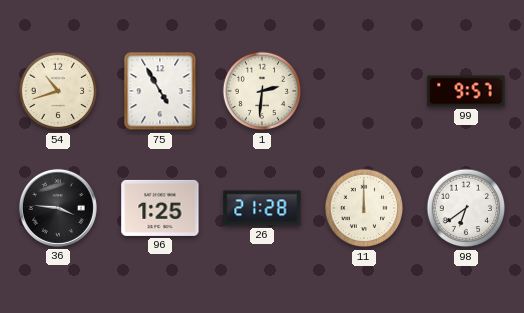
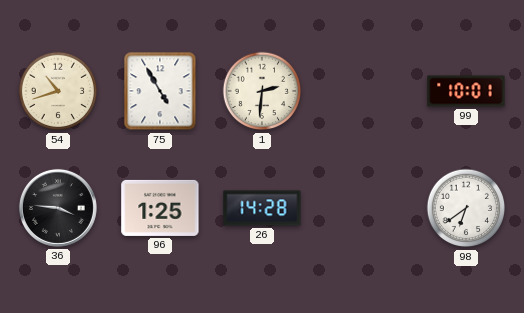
99: 9:57 -> 10:01
26: 21:28 -> 14:28
11: 12:00 -> none
